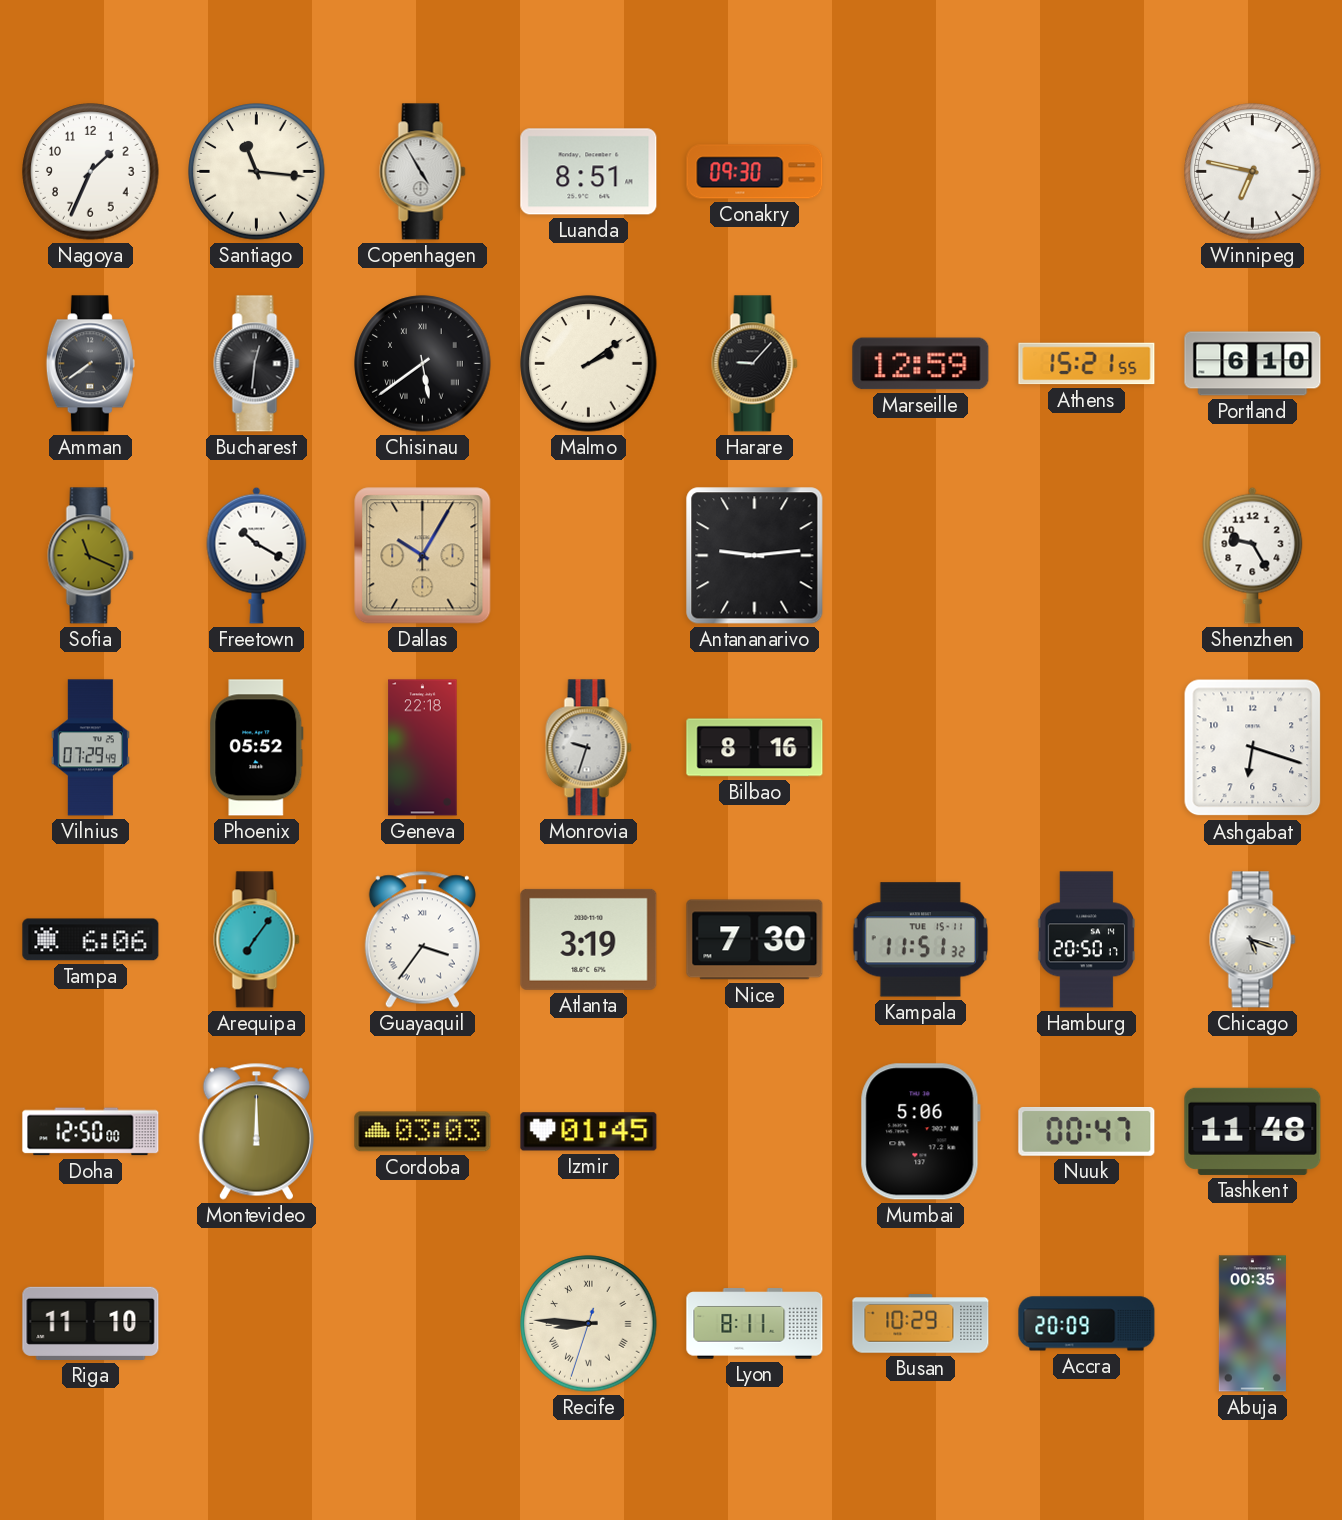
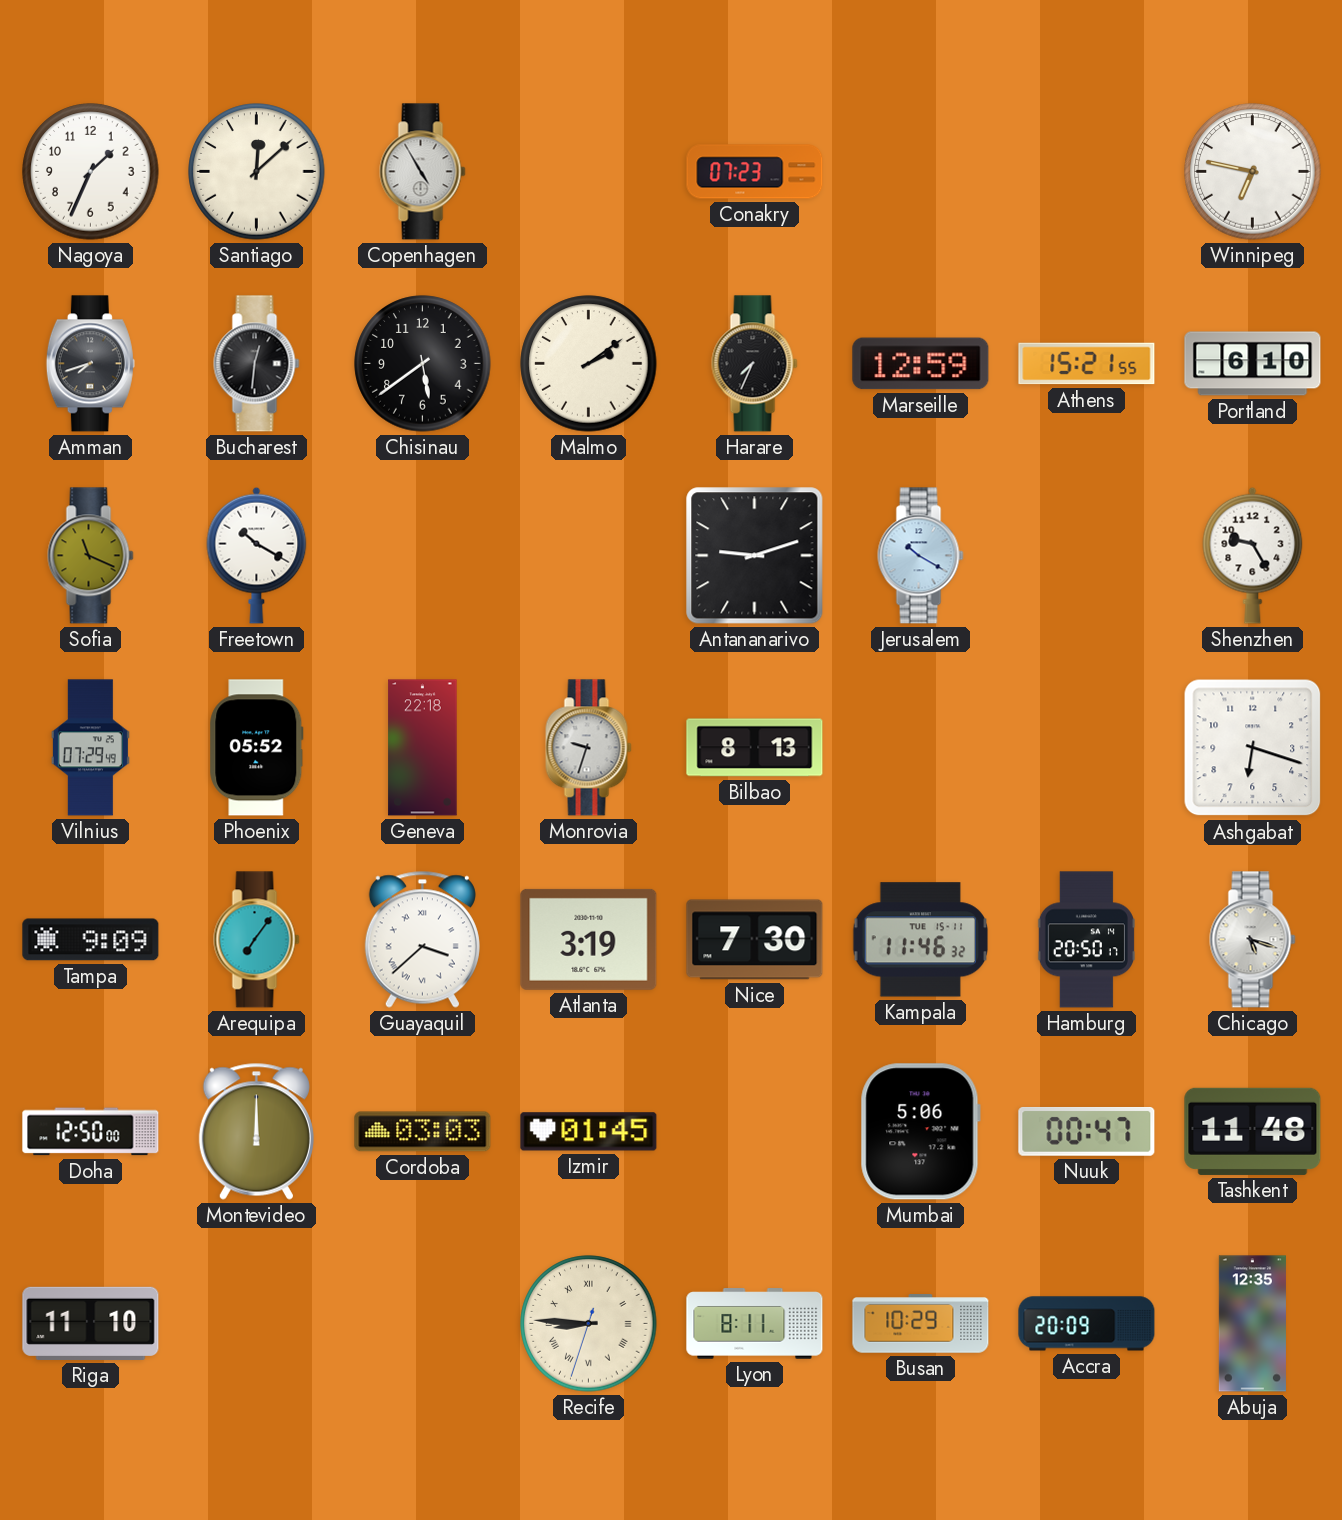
Santiago: 11:16 -> 12:08
Luanda: 8:51 -> none
Conakry: 09:30 -> 07:23
Amman: 7:39 -> 7:42
Chisinau numerals: Roman -> Arabic
Harare: 9:07 -> 7:34
Dallas: 10:05 -> none
Antananarivo: 9:14 -> 9:12
Jerusalem: none -> 10:20
Bilbao: 8:16 -> 8:13
Tampa: 6:06 -> 9:09
Guayaquil: 3:36 -> 3:38
Kampala: 11:51 -> 11:46
Abuja: 00:35 -> 12:35
